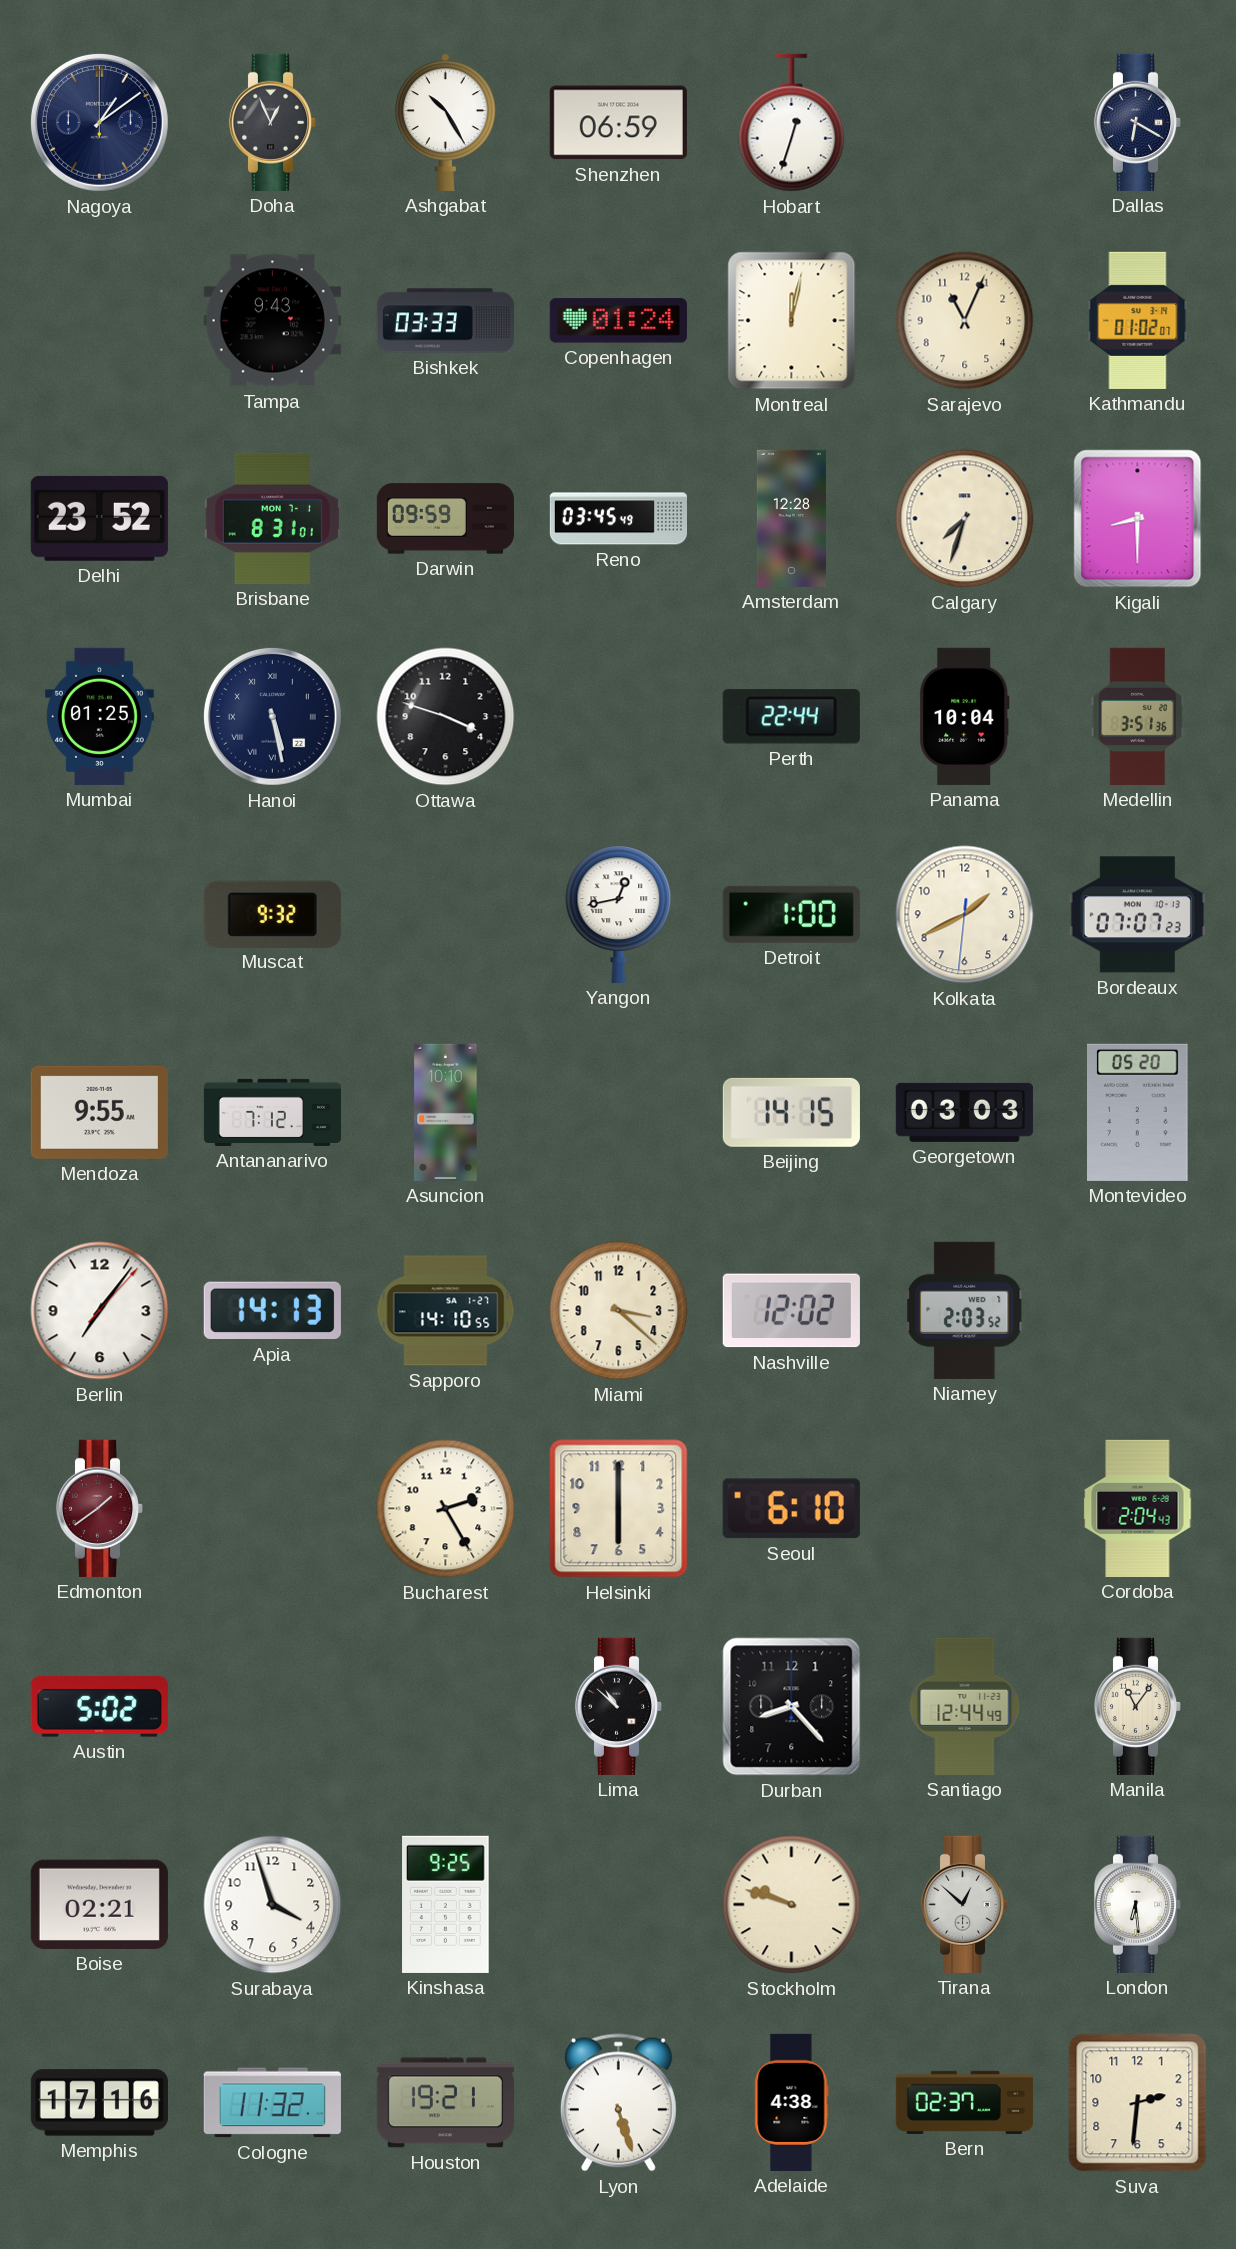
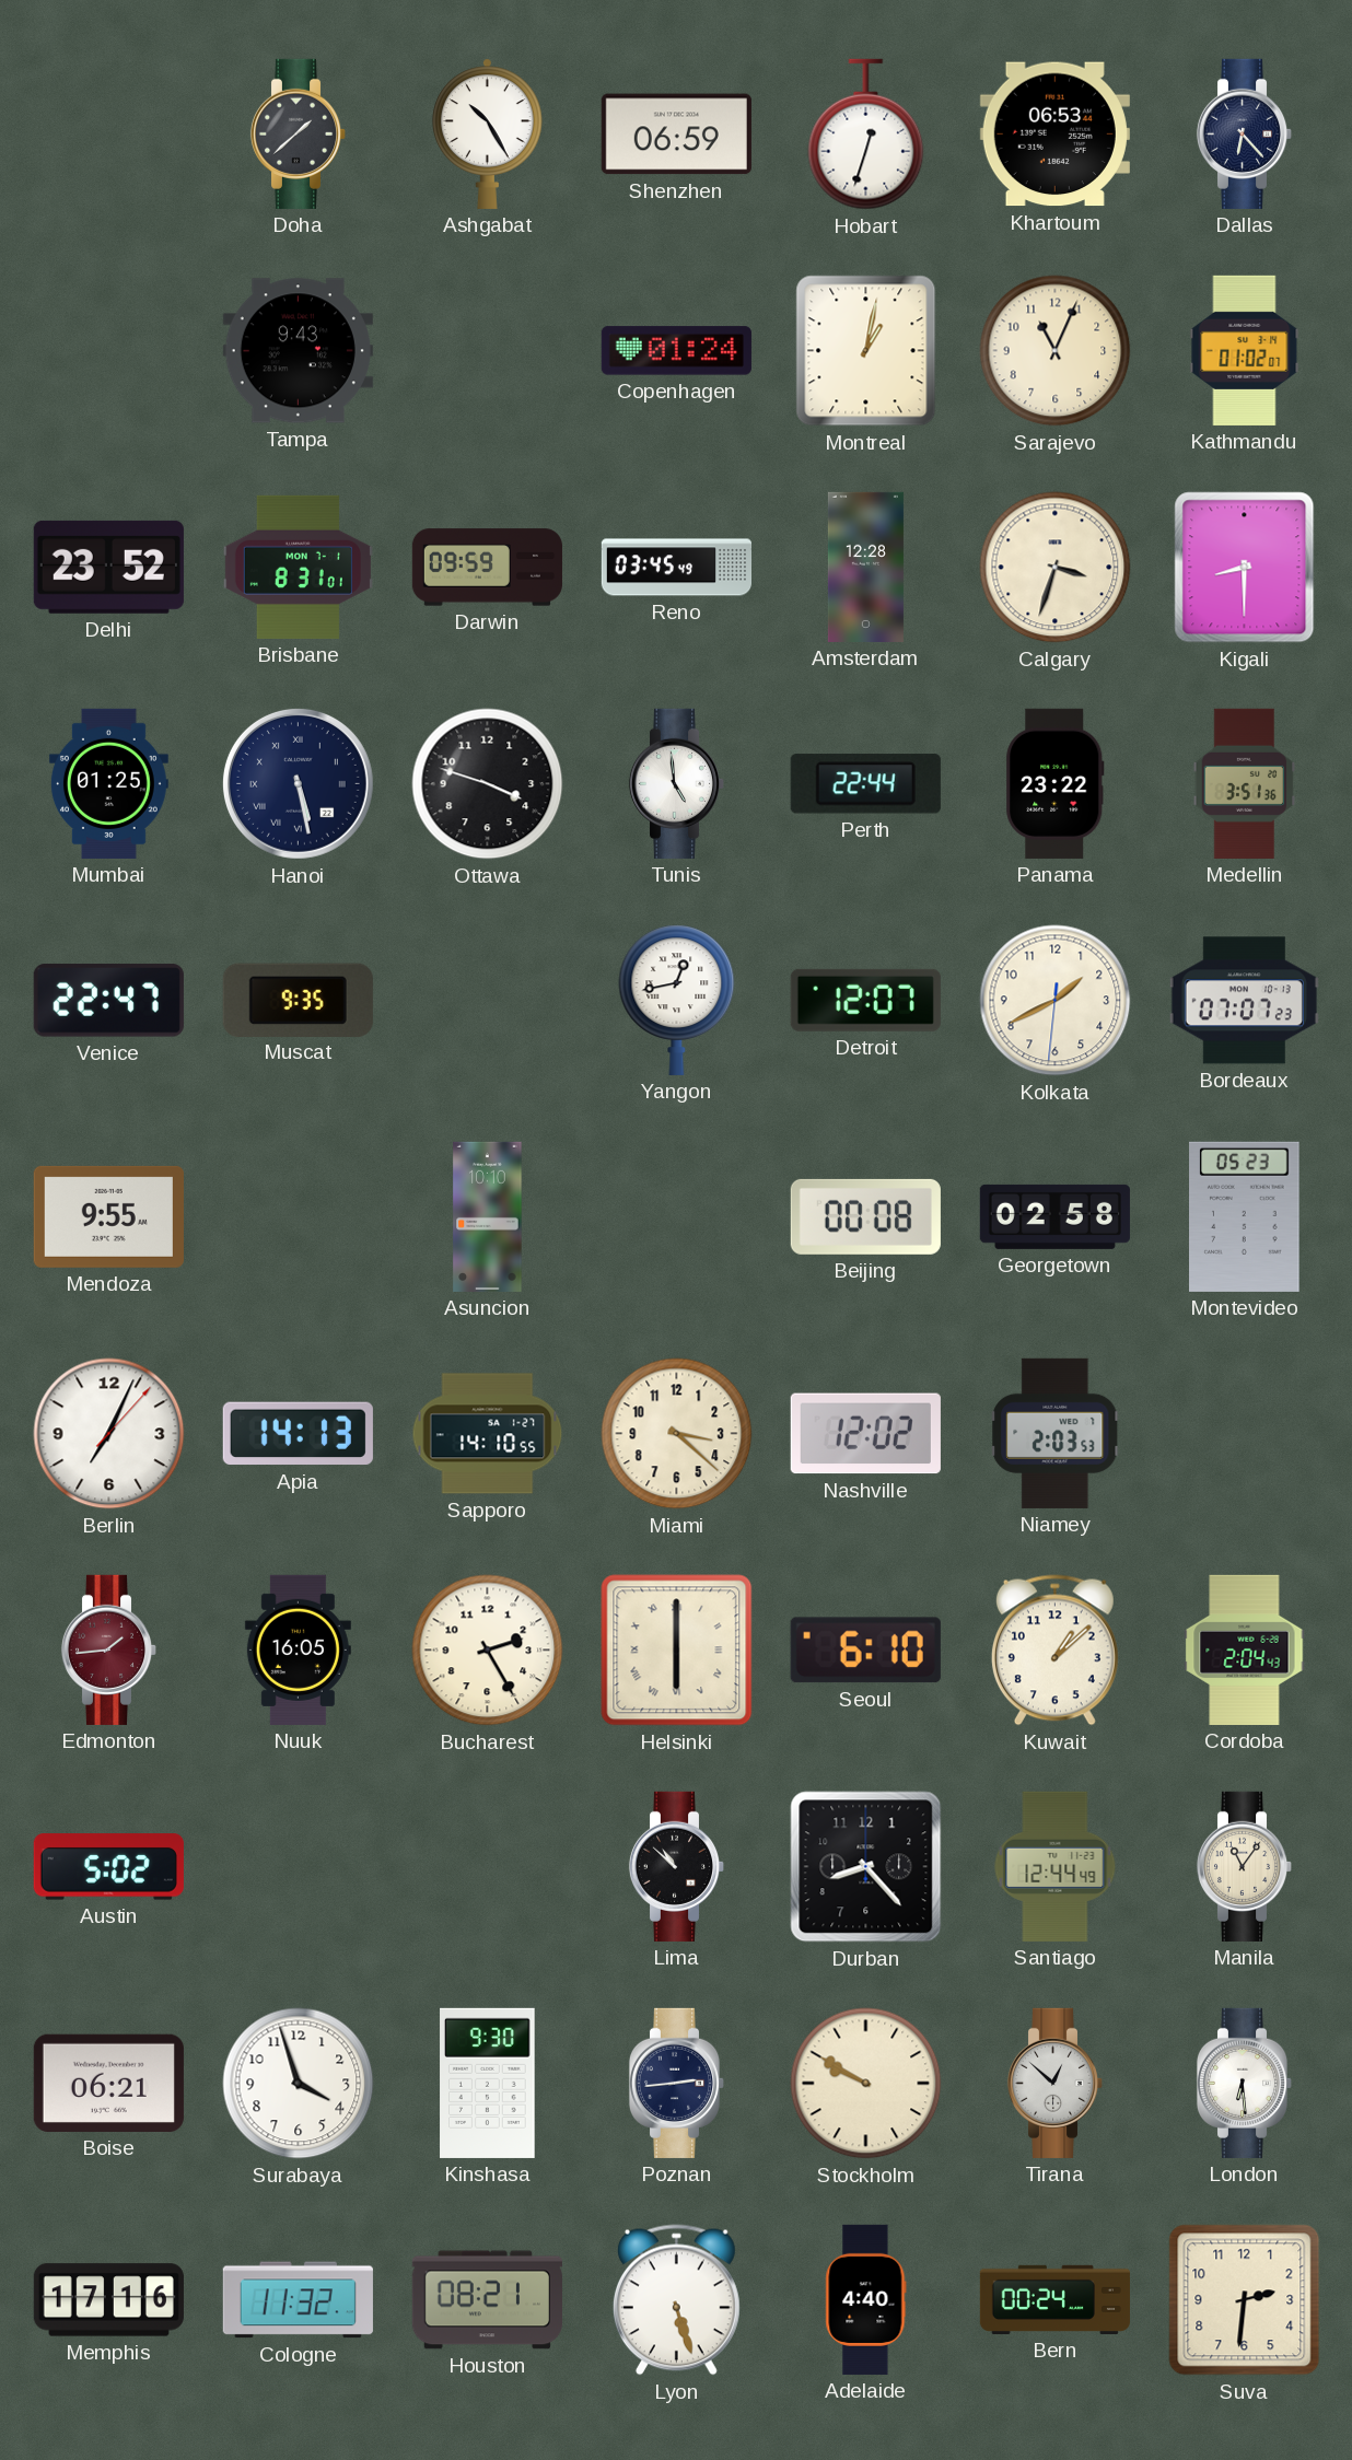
Nagoya: 1:09 -> none
Doha: 12:56 -> 1:38
Khartoum: none -> 06:53
Dallas: 6:20 -> 6:23
Bishkek: 03:33 -> none
Montreal: 12:02 -> 1:02
Calgary: 7:33 -> 3:33
Tunis: none -> 4:59
Panama: 10:04 -> 23:22
Venice: none -> 22:47
Muscat: 9:32 -> 9:35
Detroit: 1:00 -> 12:07
Antananarivo: 7:12 -> none
Beijing: 14:15 -> 00:08
Georgetown: 03:03 -> 02:58
Montevideo: 05:20 -> 05:23
Berlin: 7:06 -> 7:04
Niamey: 2:03:52 -> 2:03:53
Edmonton: 1:39 -> 1:44
Nuuk: none -> 16:05
Helsinki numerals: Arabic -> Roman
Kuwait: none -> 1:08
Boise: 02:21 -> 06:21
Kinshasa: 9:25 -> 9:30
Poznan: none -> 2:44
Stockholm: 9:48 -> 9:50
Houston: 19:21 -> 08:21
Adelaide: 4:38 -> 4:40
Bern: 02:37 -> 00:24
